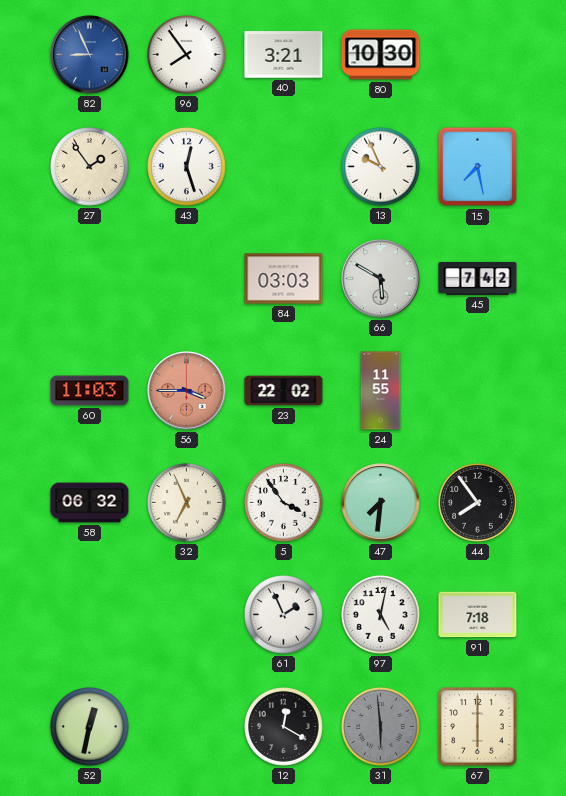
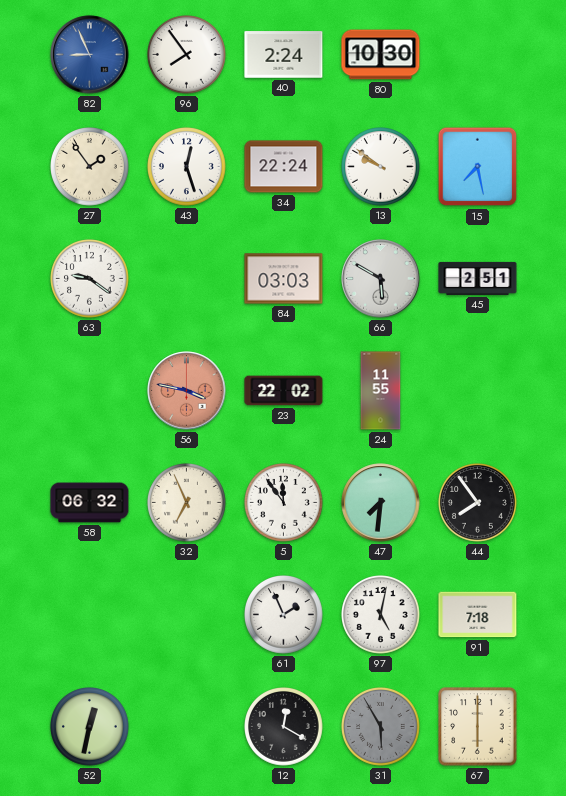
40: 3:21 -> 2:24
34: none -> 22:24
13: 9:56 -> 9:51
63: none -> 9:21
45: 7:42 -> 2:51
60: 11:03 -> none
56: 3:45 -> 3:47
5: 3:54 -> 11:54
31: 5:59 -> 5:55
